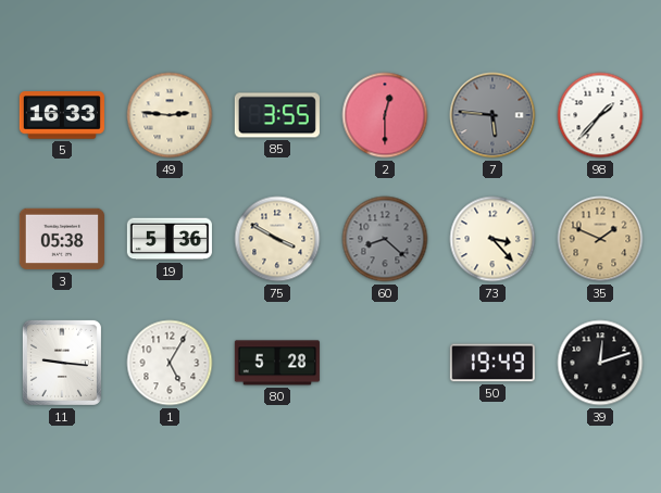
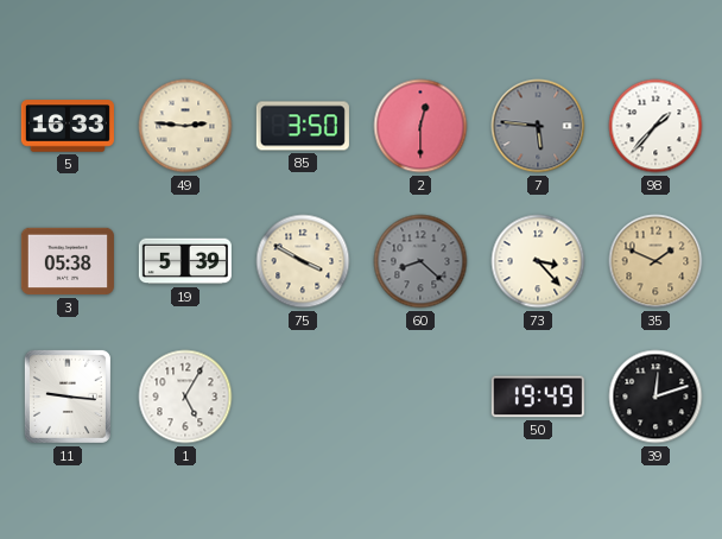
85: 3:55 -> 3:50
19: 5:36 -> 5:39
80: 5:28 -> none
